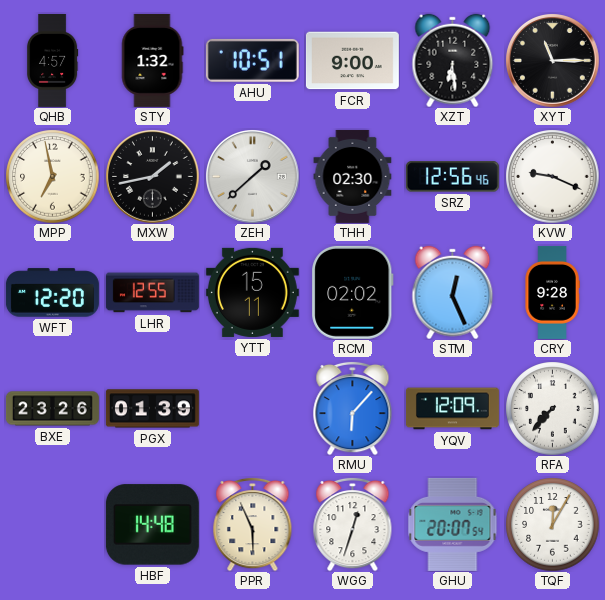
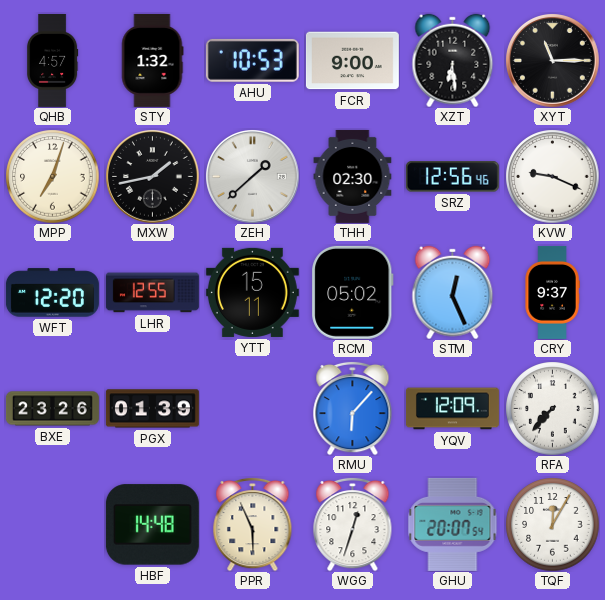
AHU: 10:51 -> 10:53
MPP: 6:58 -> 7:03
RCM: 02:02 -> 05:02
CRY: 9:28 -> 9:37
